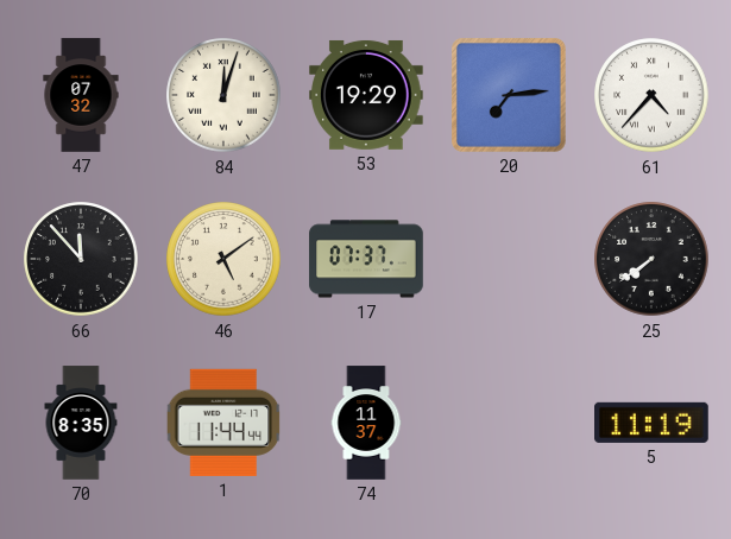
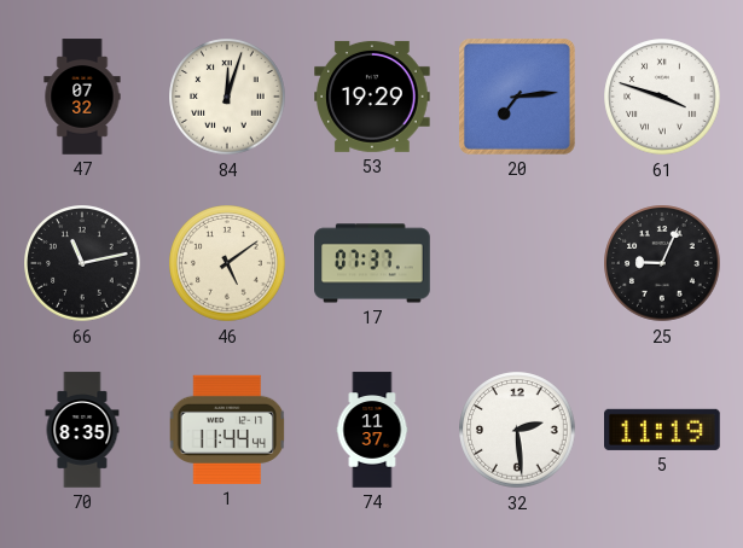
61: 4:37 -> 3:48
66: 11:53 -> 11:13
25: 7:39 -> 9:04
32: none -> 2:29
